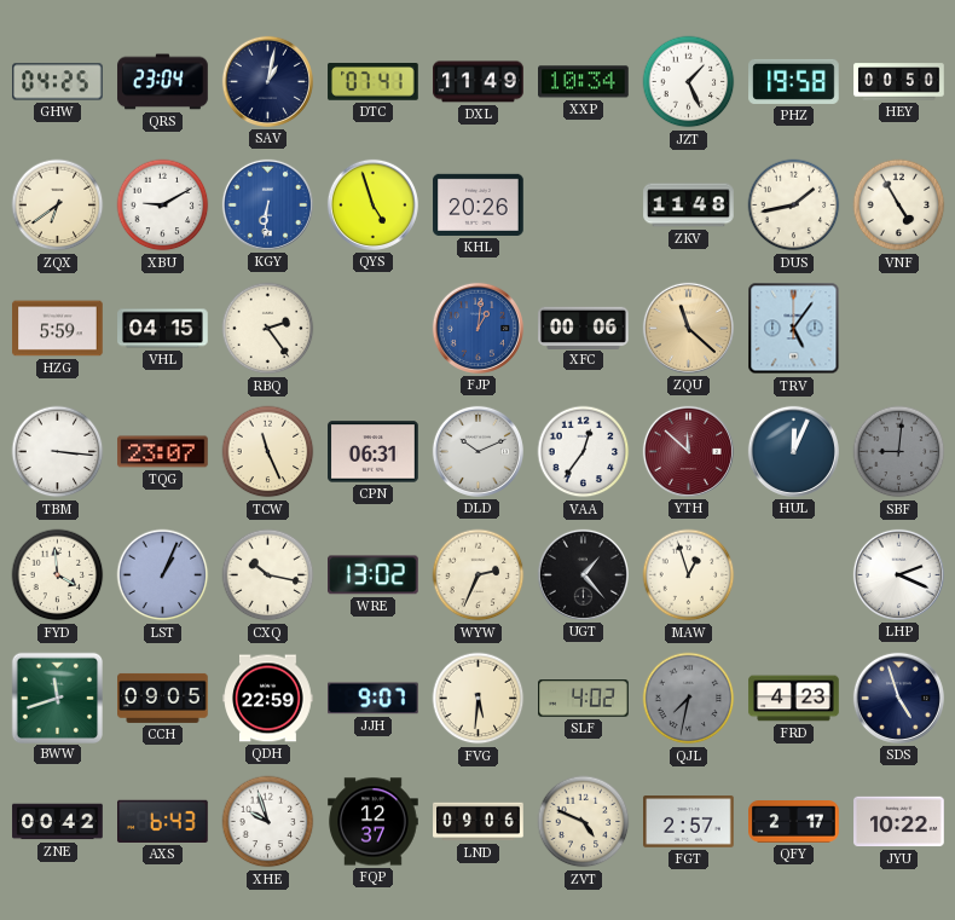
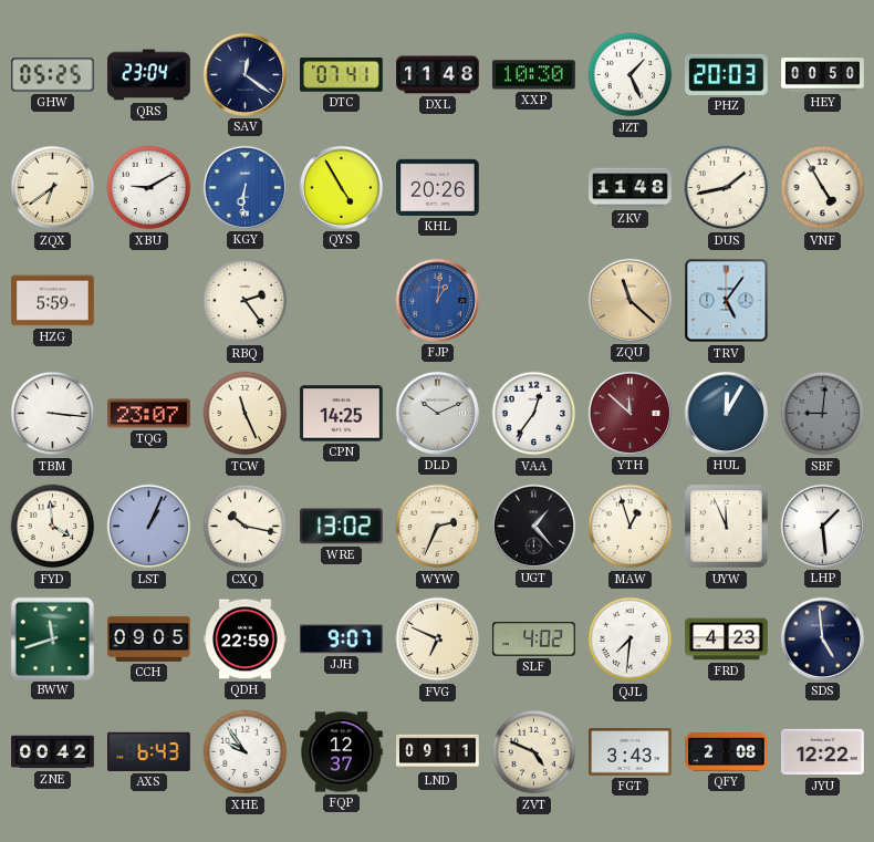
GHW: 04:25 -> 05:25
SAV: 1:02 -> 12:21
DXL: 11:49 -> 11:48
XXP: 10:34 -> 10:30
PHZ: 19:58 -> 20:03
QYS: 4:57 -> 4:55
VHL: 04:15 -> none
XFC: 00:06 -> none
CPN: 06:31 -> 14:25
HUL: 12:04 -> 12:05
UYW: none -> 11:56
LHP: 2:19 -> 1:29
FVG: 5:31 -> 6:49
QJL: 7:32 -> 7:31
QJL dial: grey -> white
SDS: 4:57 -> 4:59
XHE: 9:57 -> 9:54
LND: 09:06 -> 09:11
FGT: 2:57 -> 3:43
QFY: 2:17 -> 2:08
JYU: 10:22 -> 12:22
